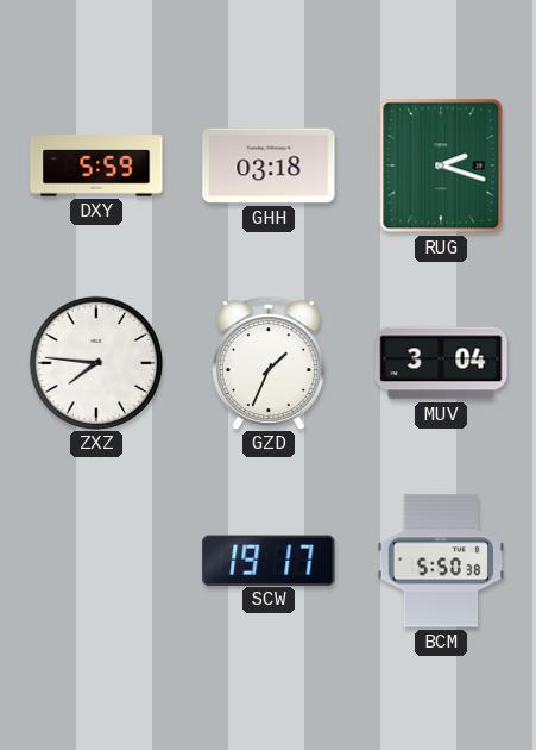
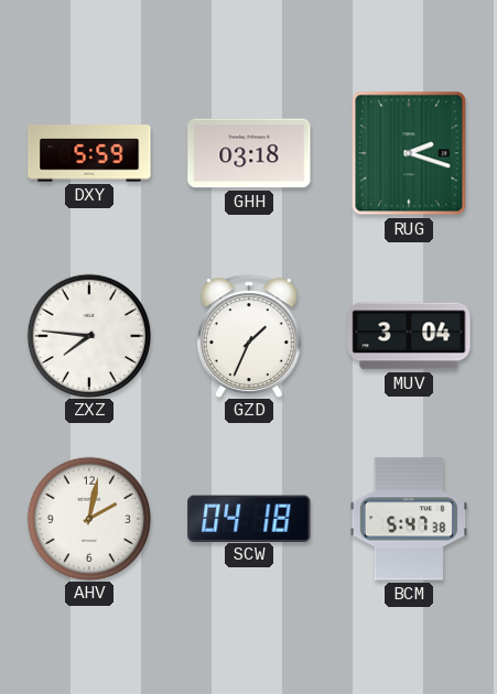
AHV: none -> 2:02
SCW: 19:17 -> 04:18
BCM: 5:50 -> 5:47
